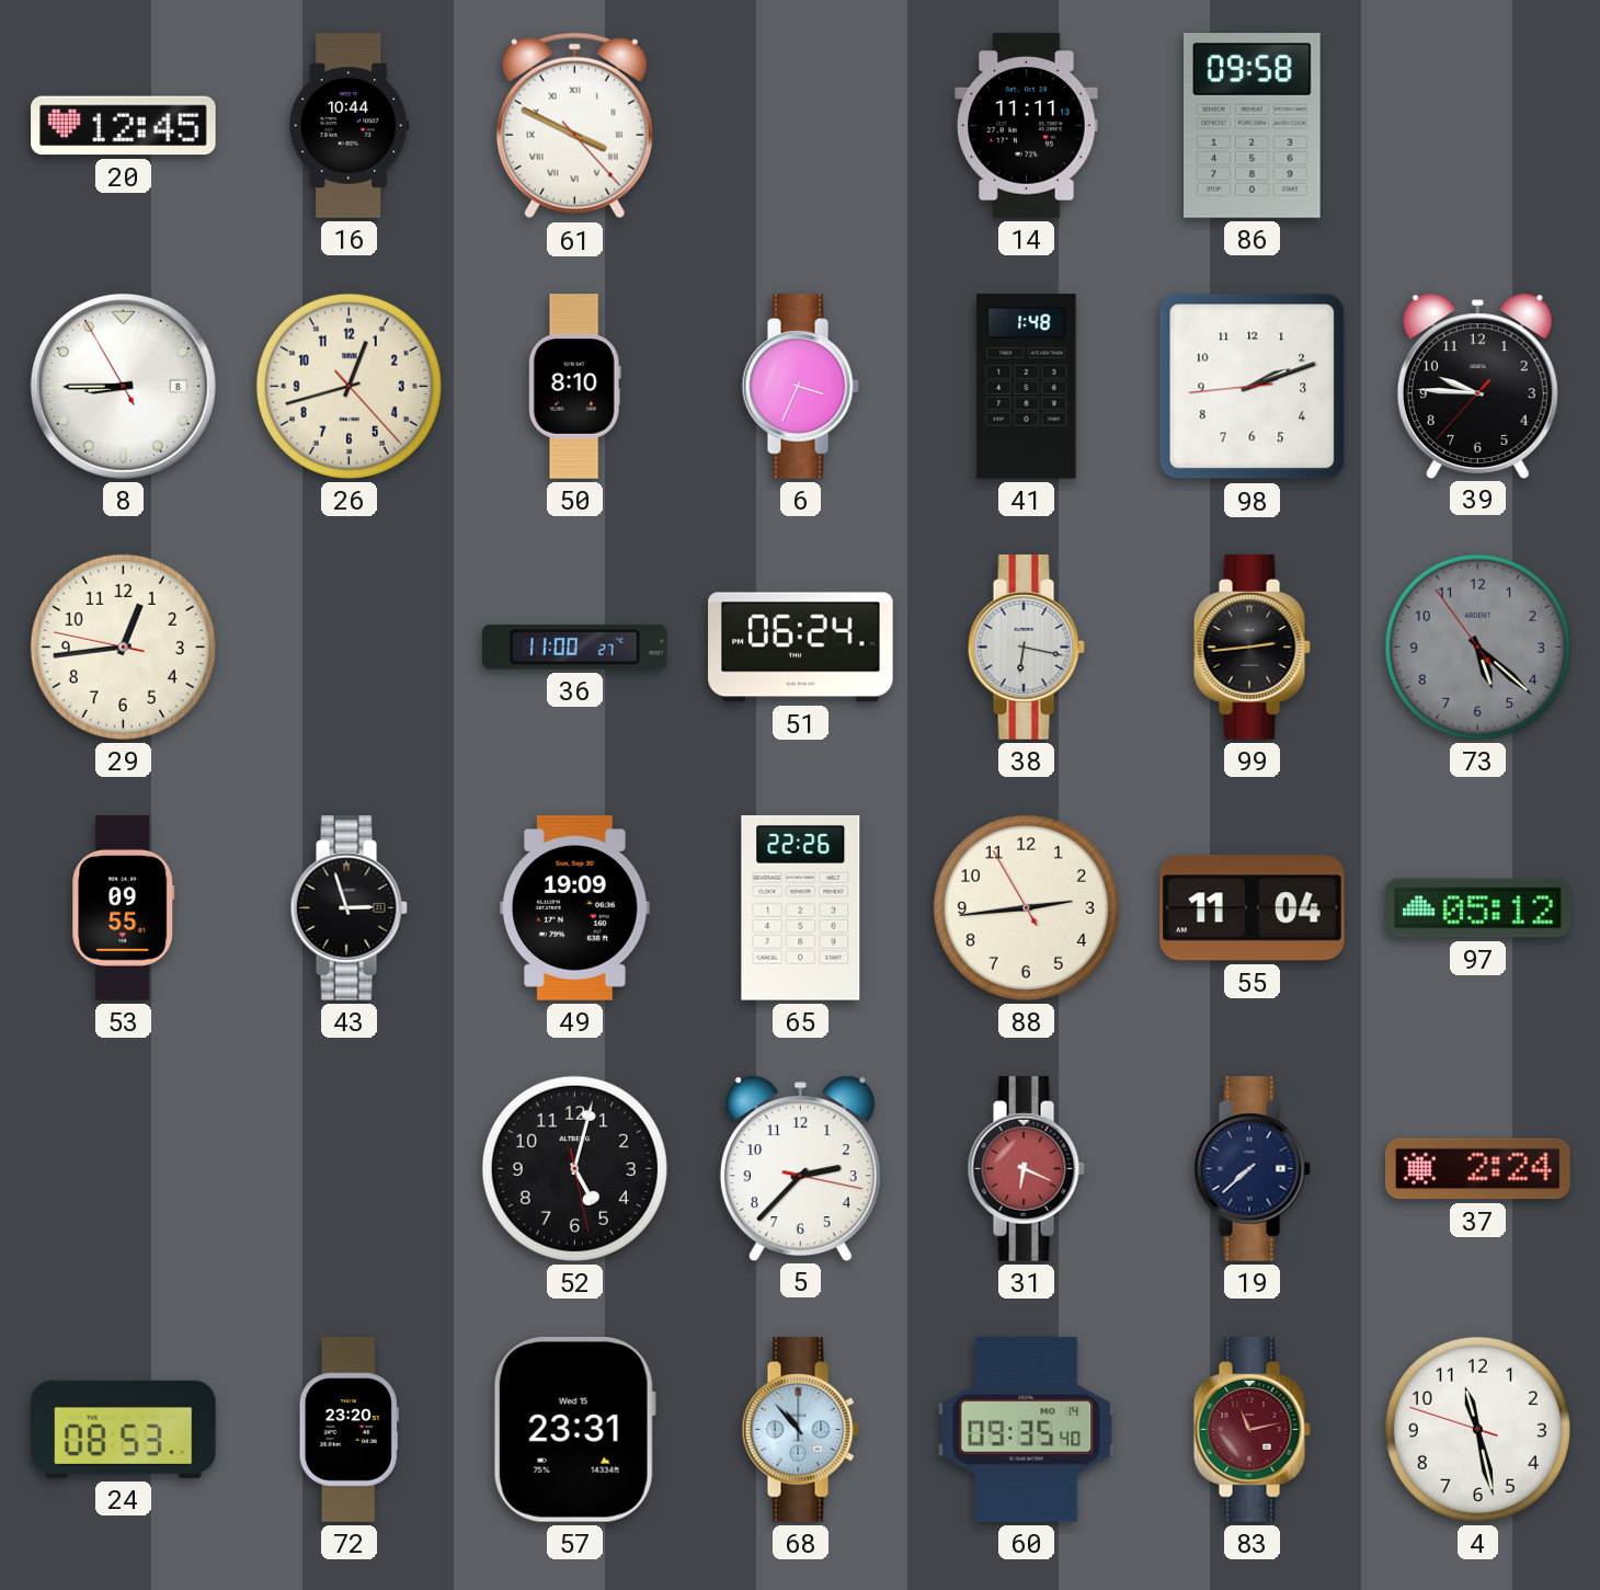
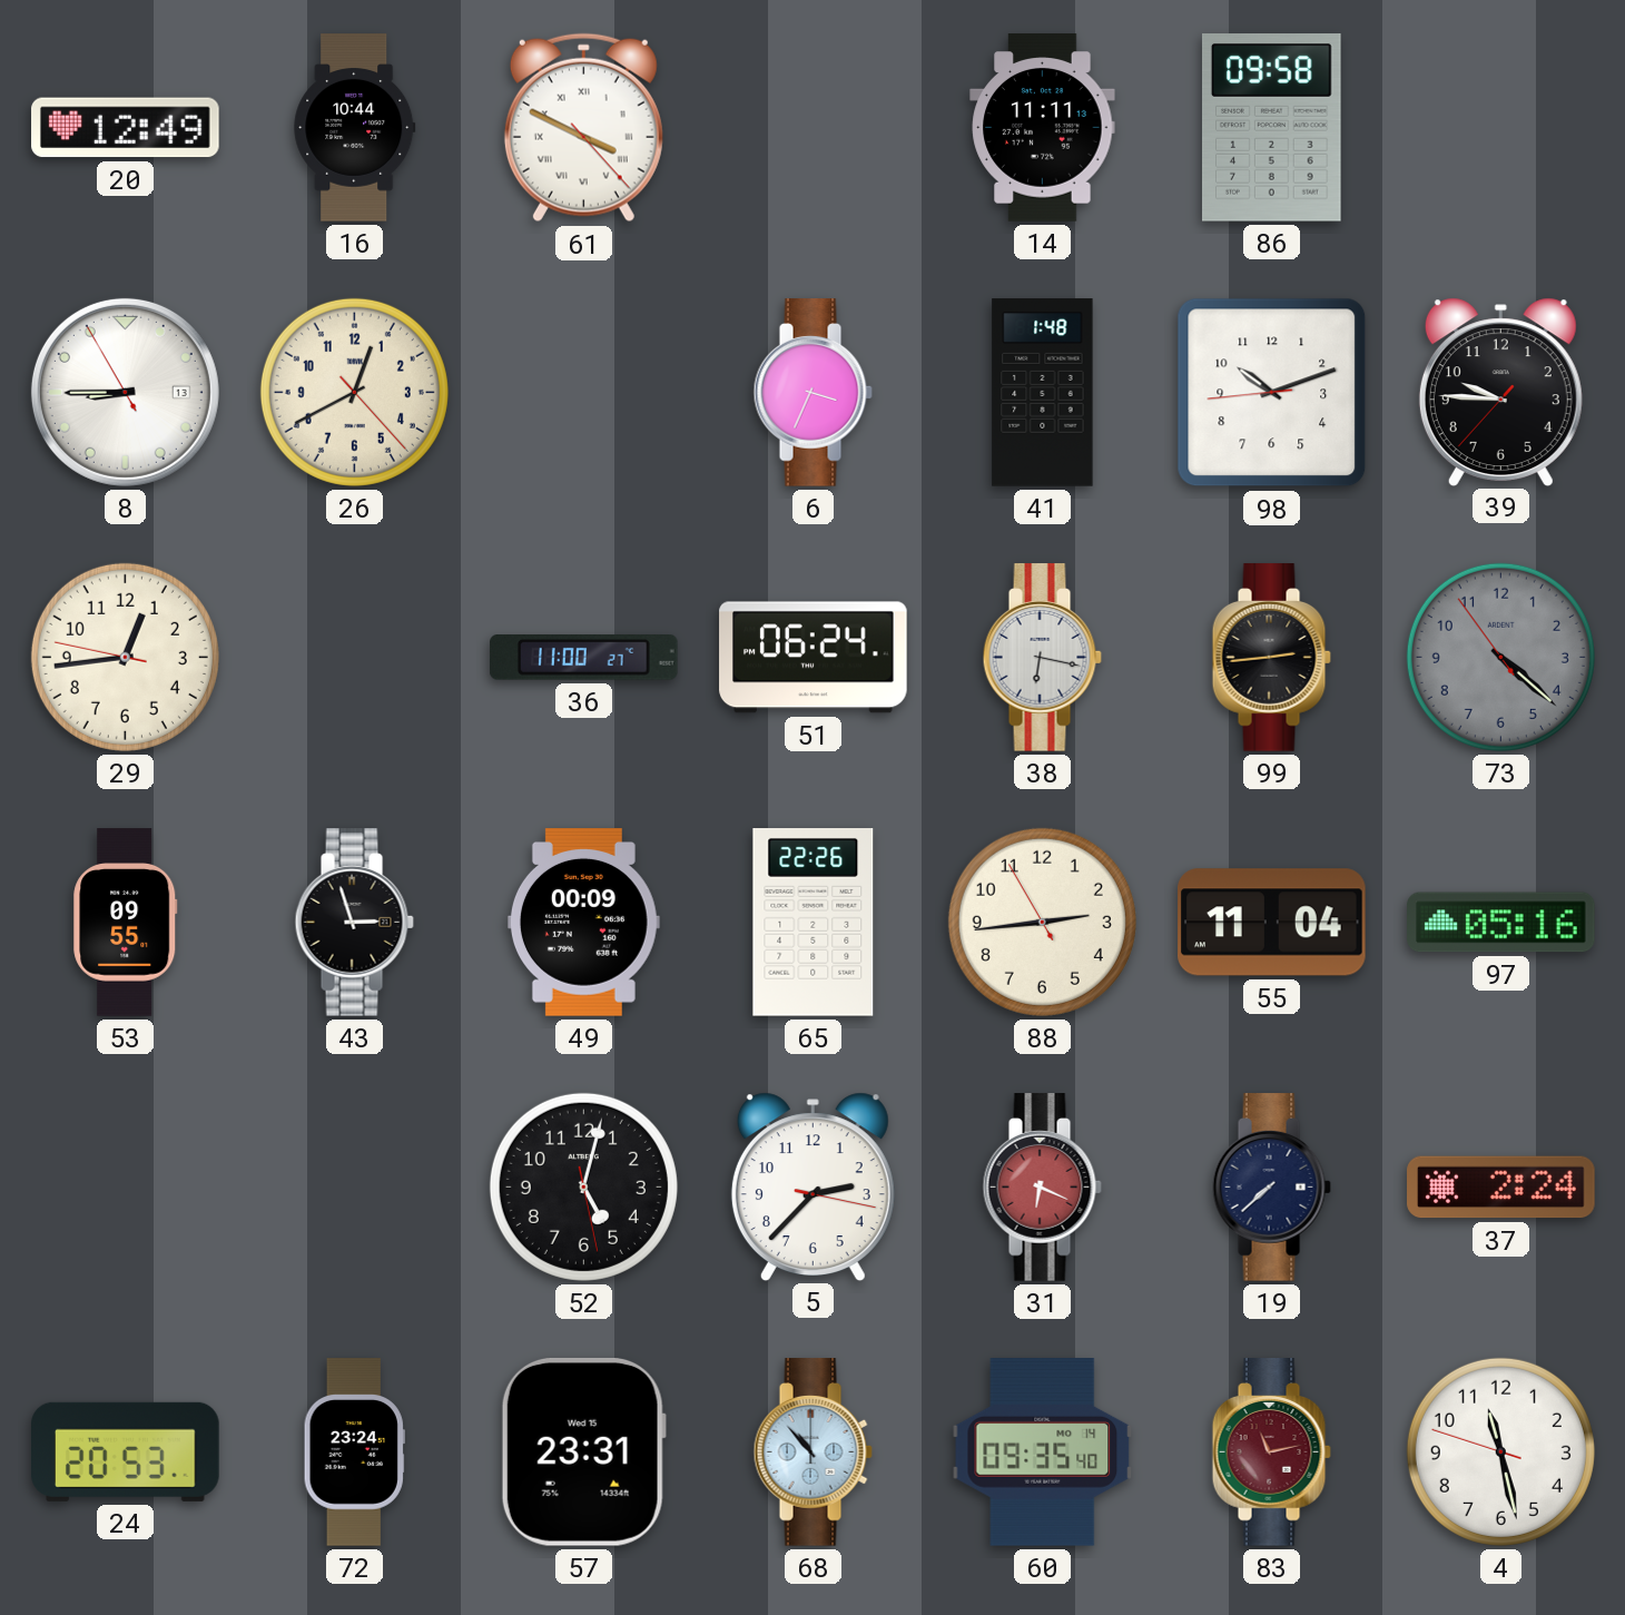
20: 12:45 -> 12:49
8 date: 8 -> 13
26: 12:42 -> 12:40
50: 8:10 -> none
98: 2:11 -> 10:11
73: 5:21 -> 4:21
49: 19:09 -> 00:09
97: 05:12 -> 05:16
24: 08:53 -> 20:53
72: 23:20 -> 23:24
